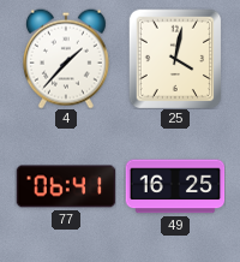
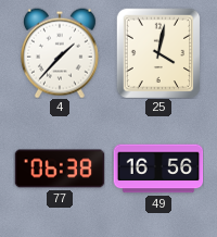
77: 06:41 -> 06:38
49: 16:25 -> 16:56
